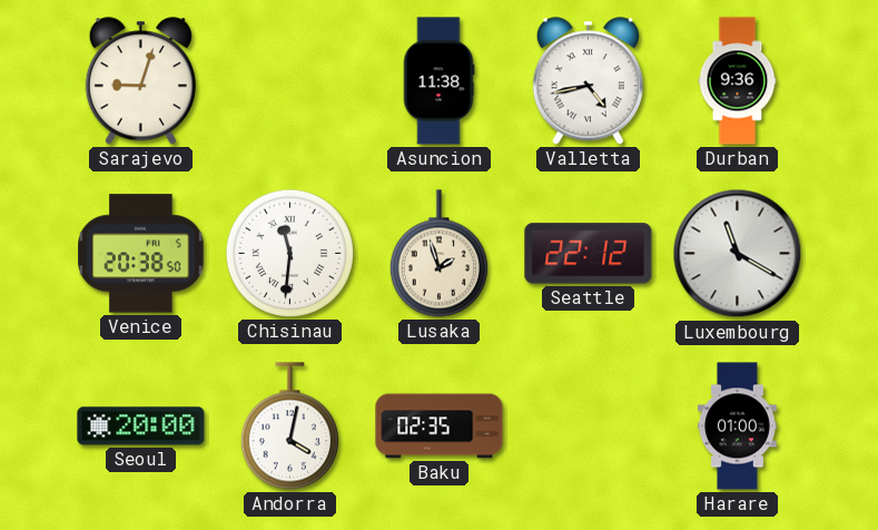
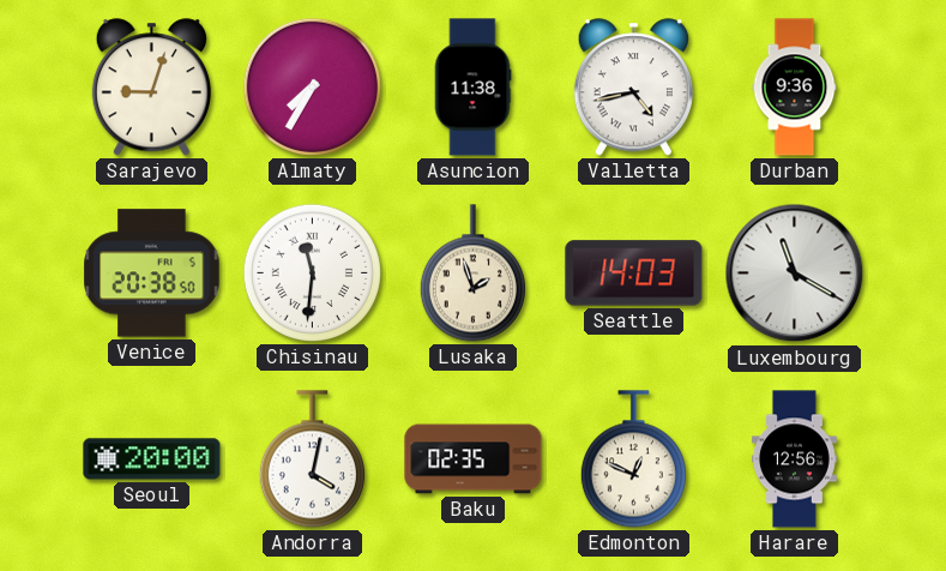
Almaty: none -> 7:35
Seattle: 22:12 -> 14:03
Edmonton: none -> 12:49
Harare: 01:00 -> 12:56
